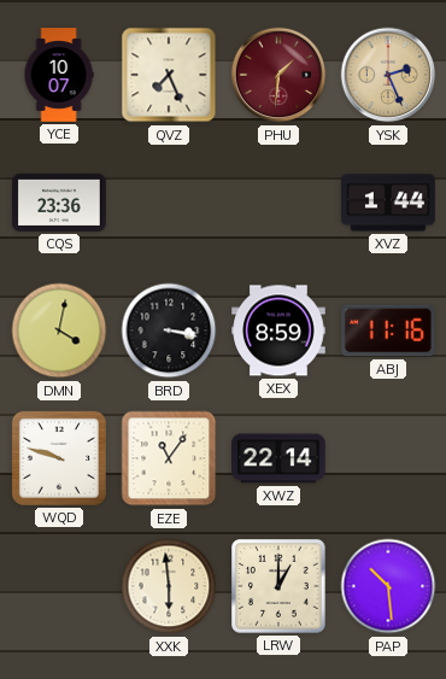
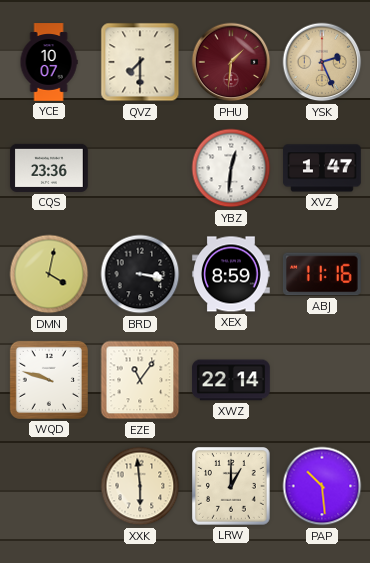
QVZ: 7:26 -> 7:30
YBZ: none -> 12:31
XVZ: 1:44 -> 1:47
